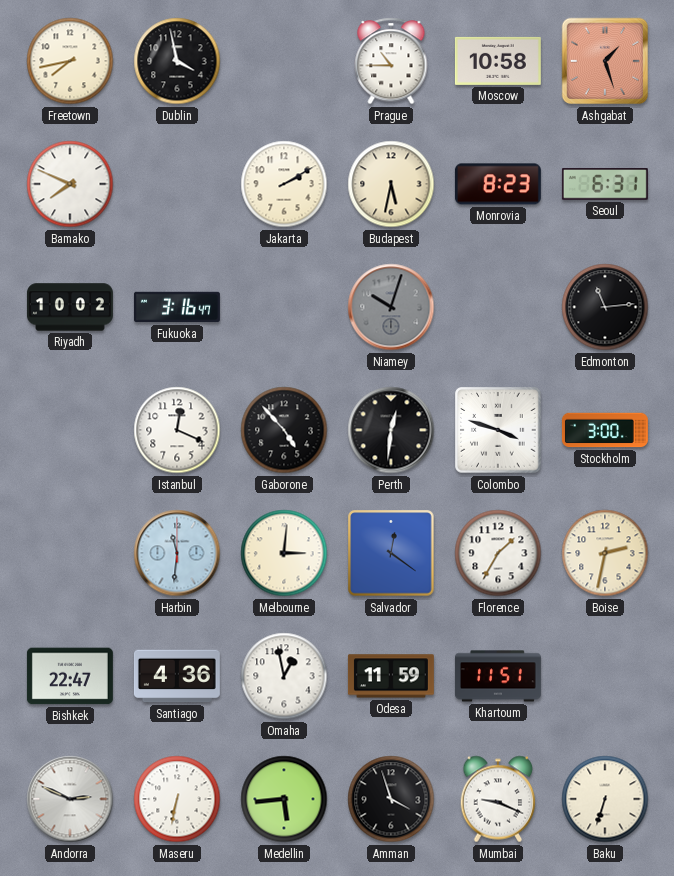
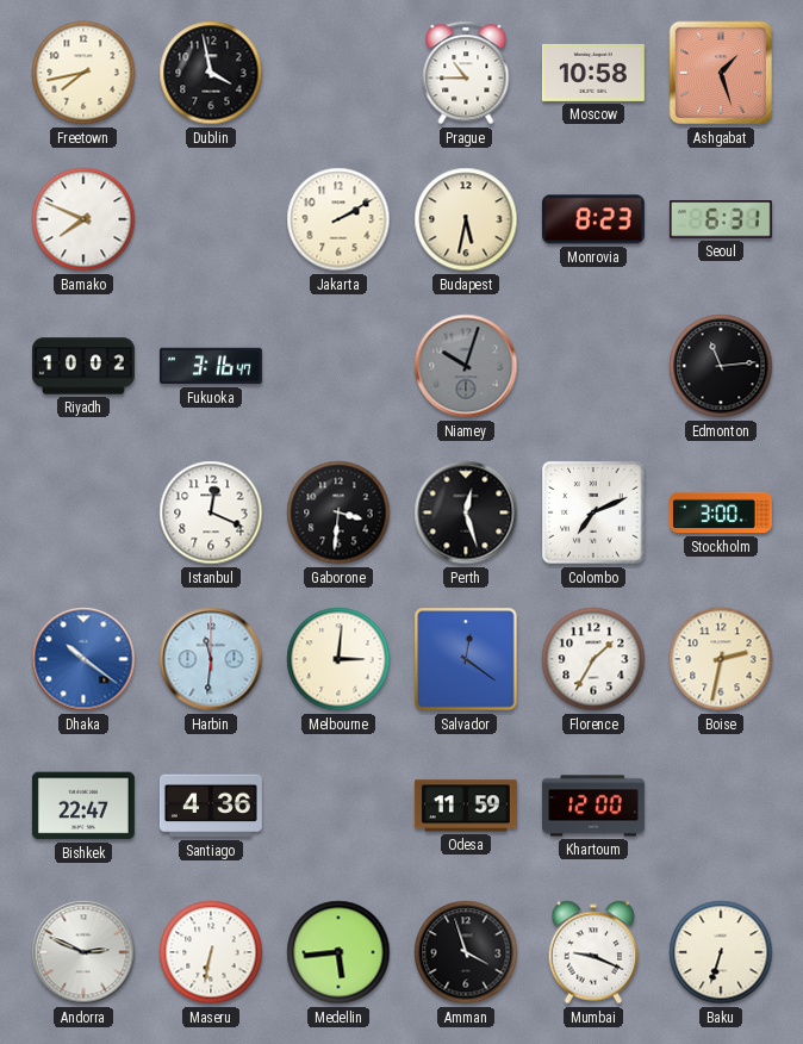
Gaborone: 4:53 -> 3:31
Perth: 12:31 -> 12:27
Colombo: 3:48 -> 7:11
Dhaka: none -> 10:21
Omaha: 12:58 -> none
Khartoum: 11:51 -> 12:00
